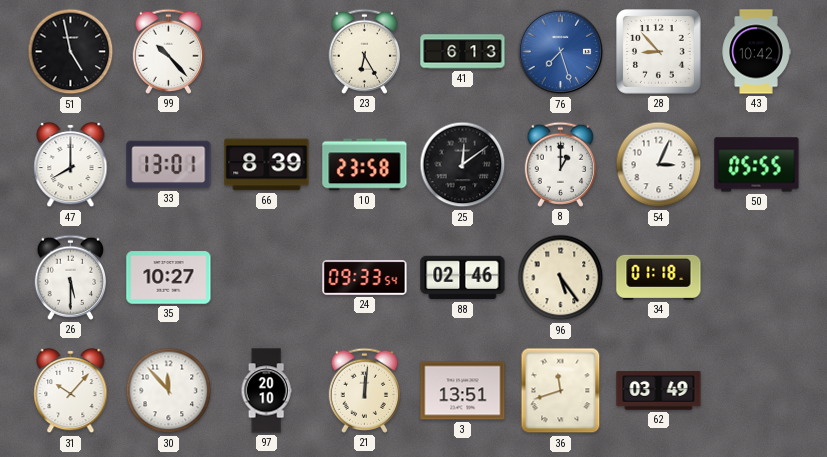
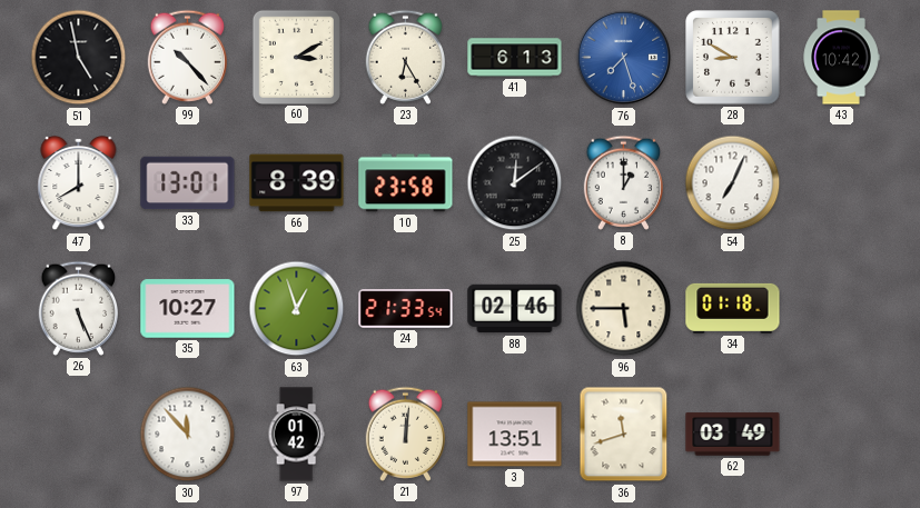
60: none -> 3:10
28: 8:53 -> 8:50
54: 3:04 -> 7:04
50: 05:55 -> none
26: 5:30 -> 5:26
63: none -> 12:57
24: 09:33 -> 21:33
96: 5:24 -> 5:45
31: 10:07 -> none
97: 20:10 -> 01:42
